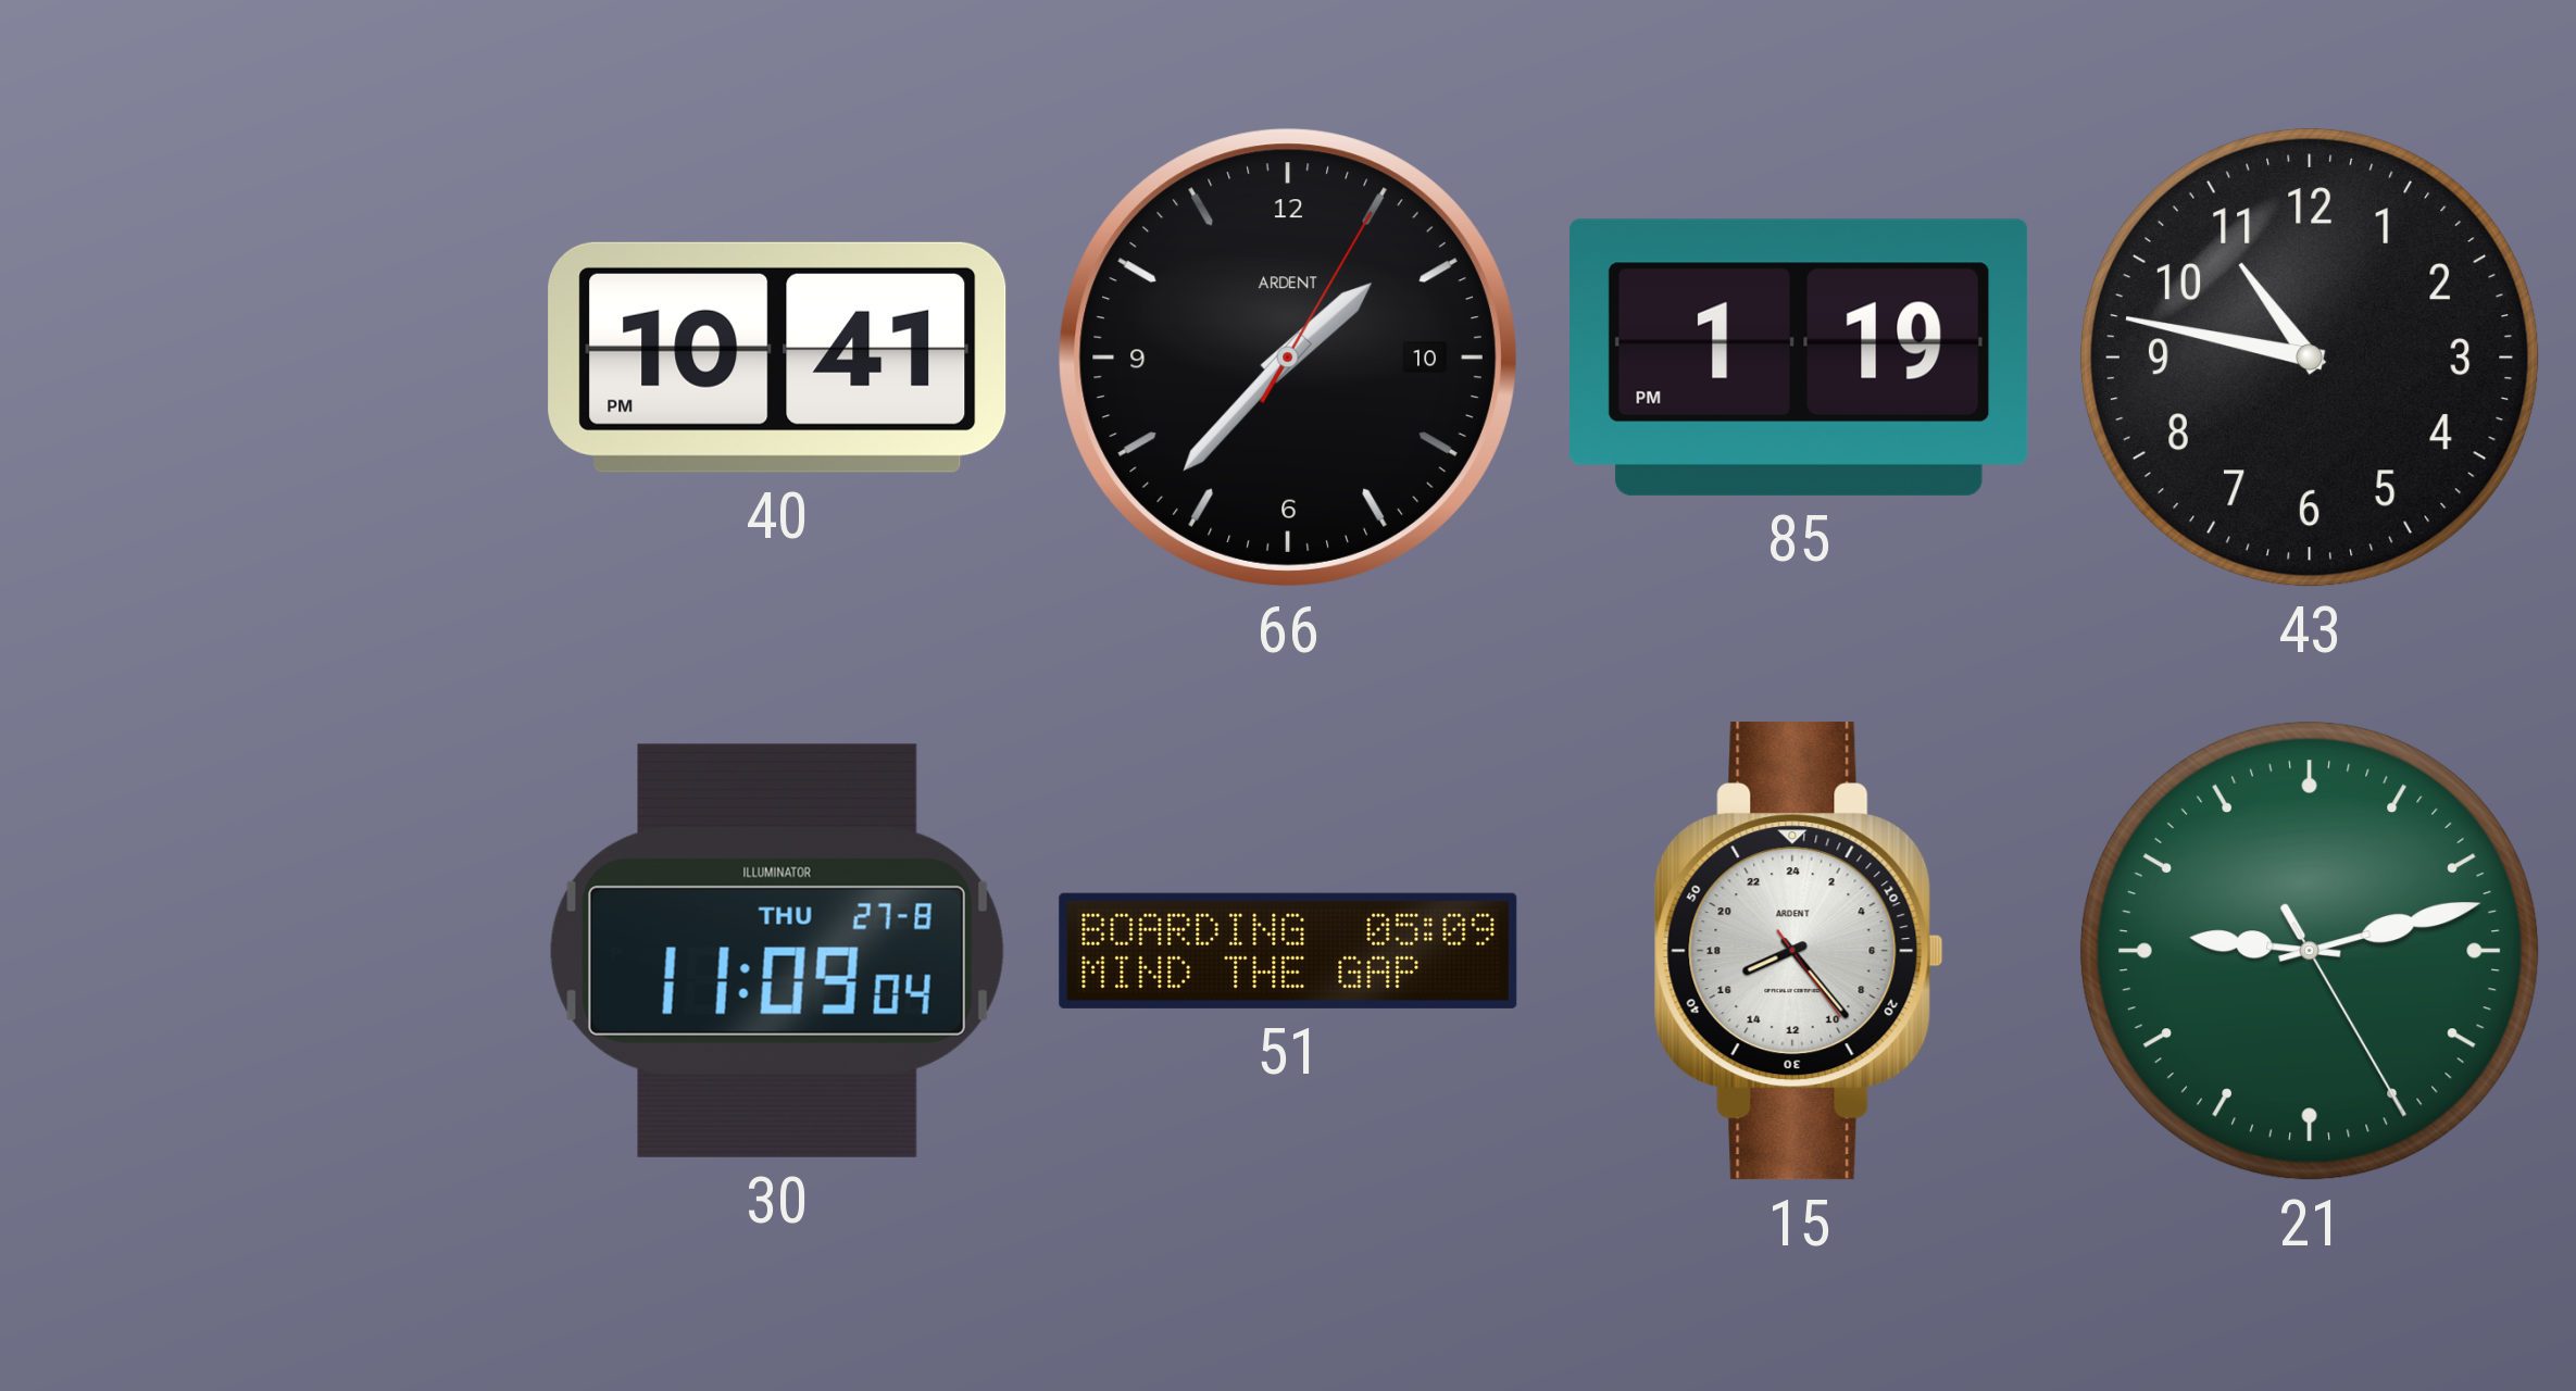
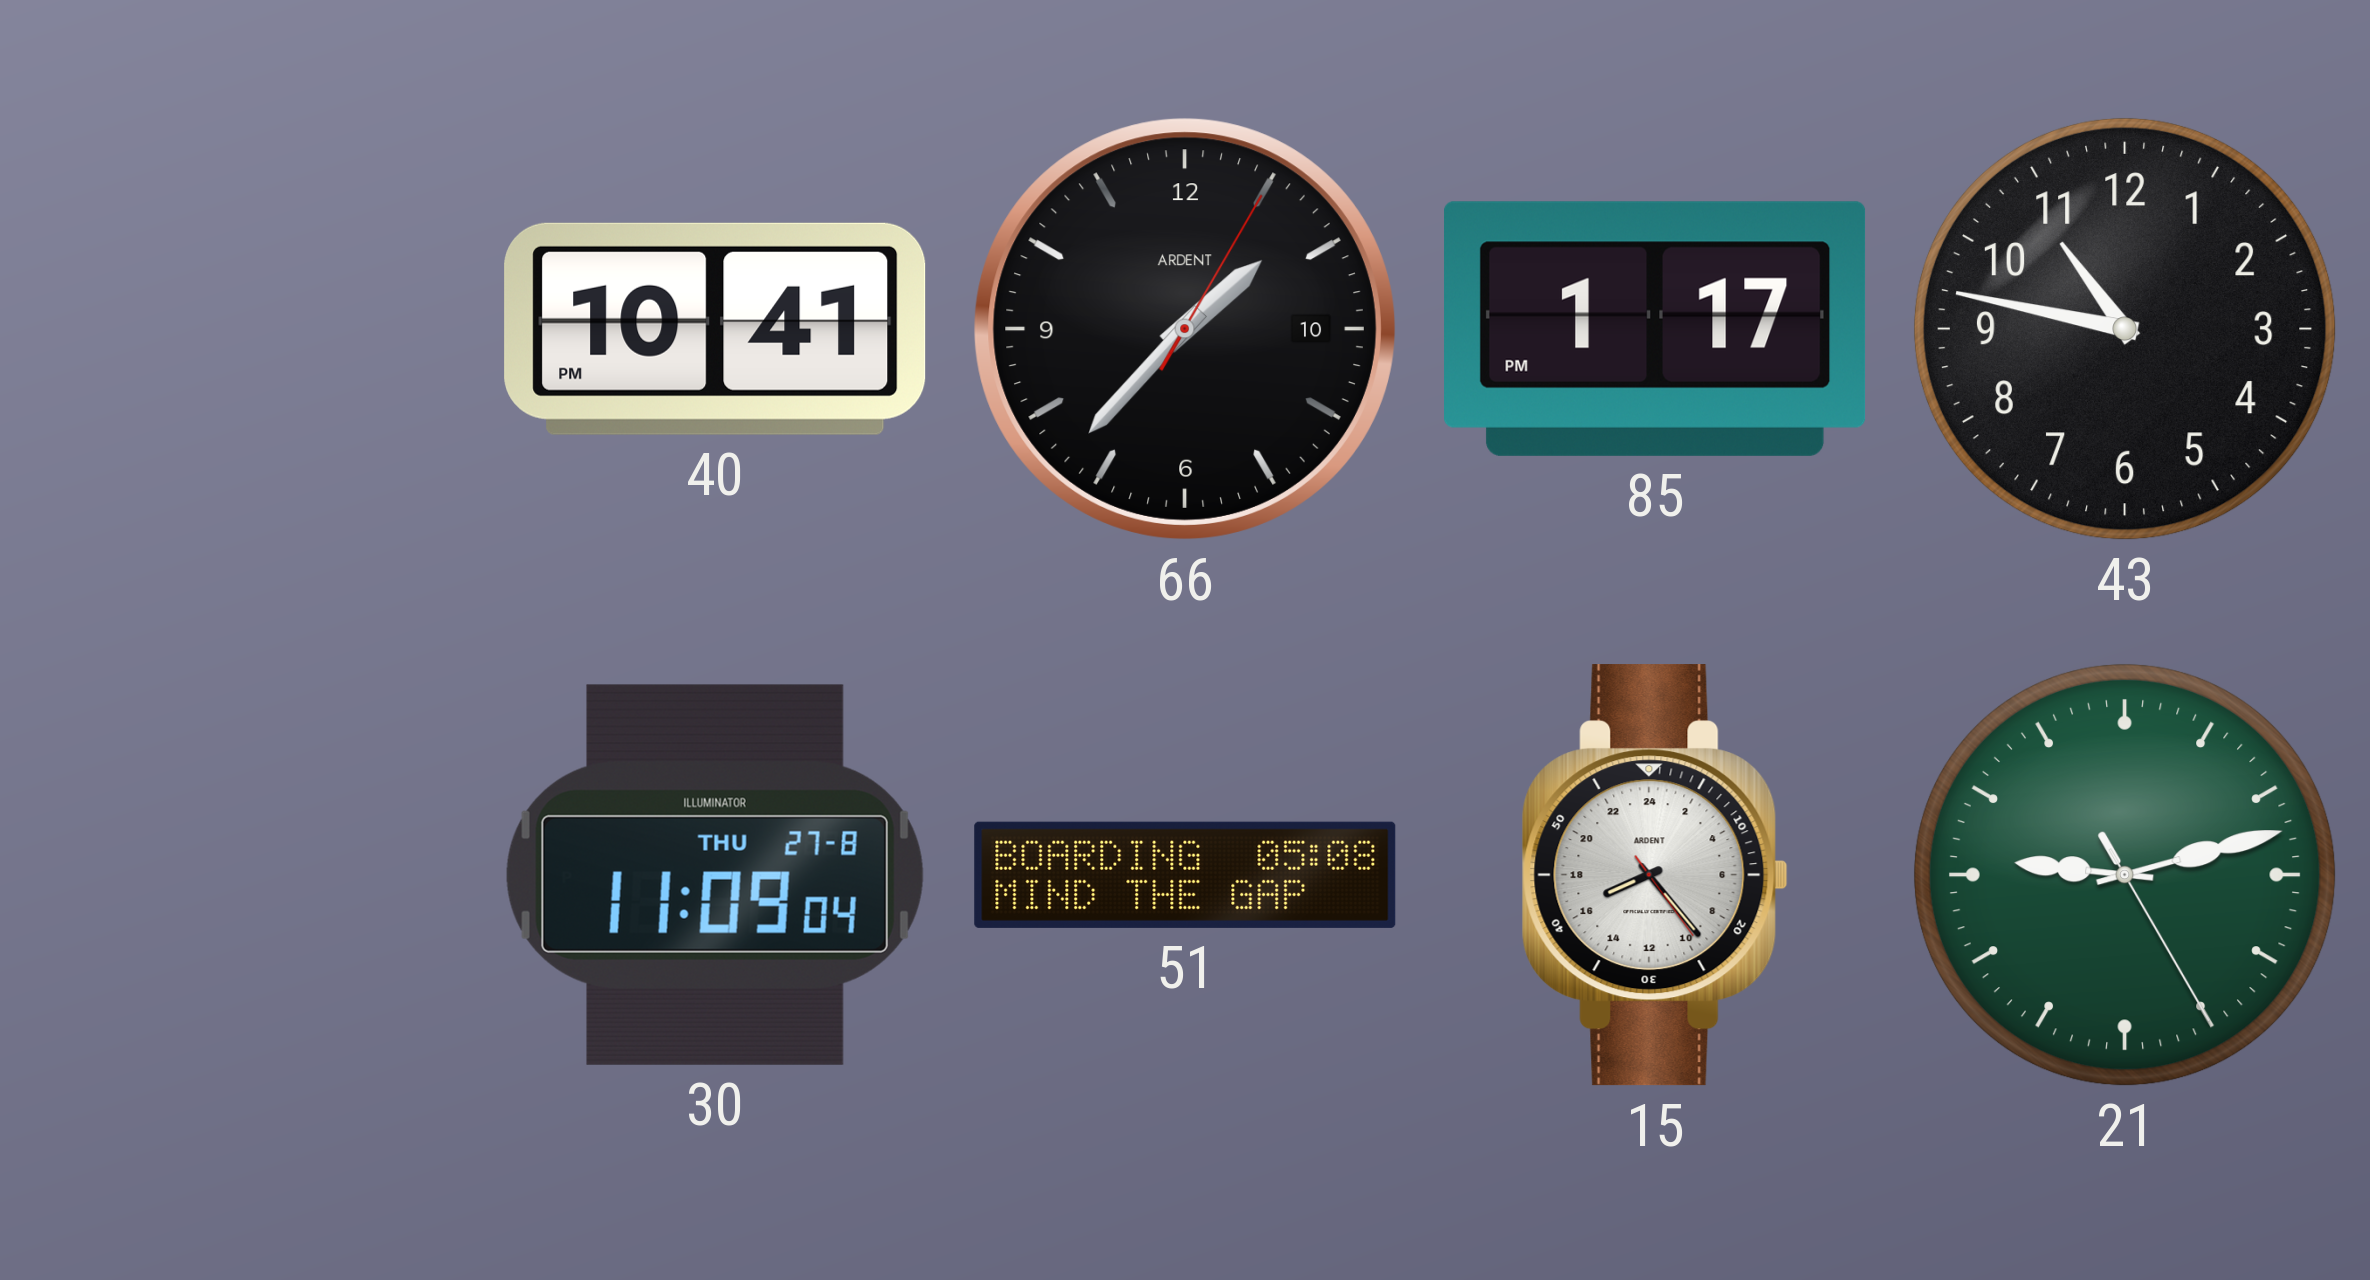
85: 1:19 -> 1:17
51: 05:09 -> 05:08
